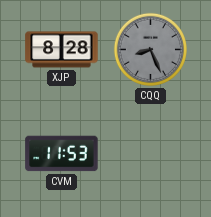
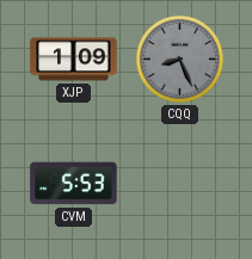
XJP: 8:28 -> 1:09
CVM: 11:53 -> 5:53
